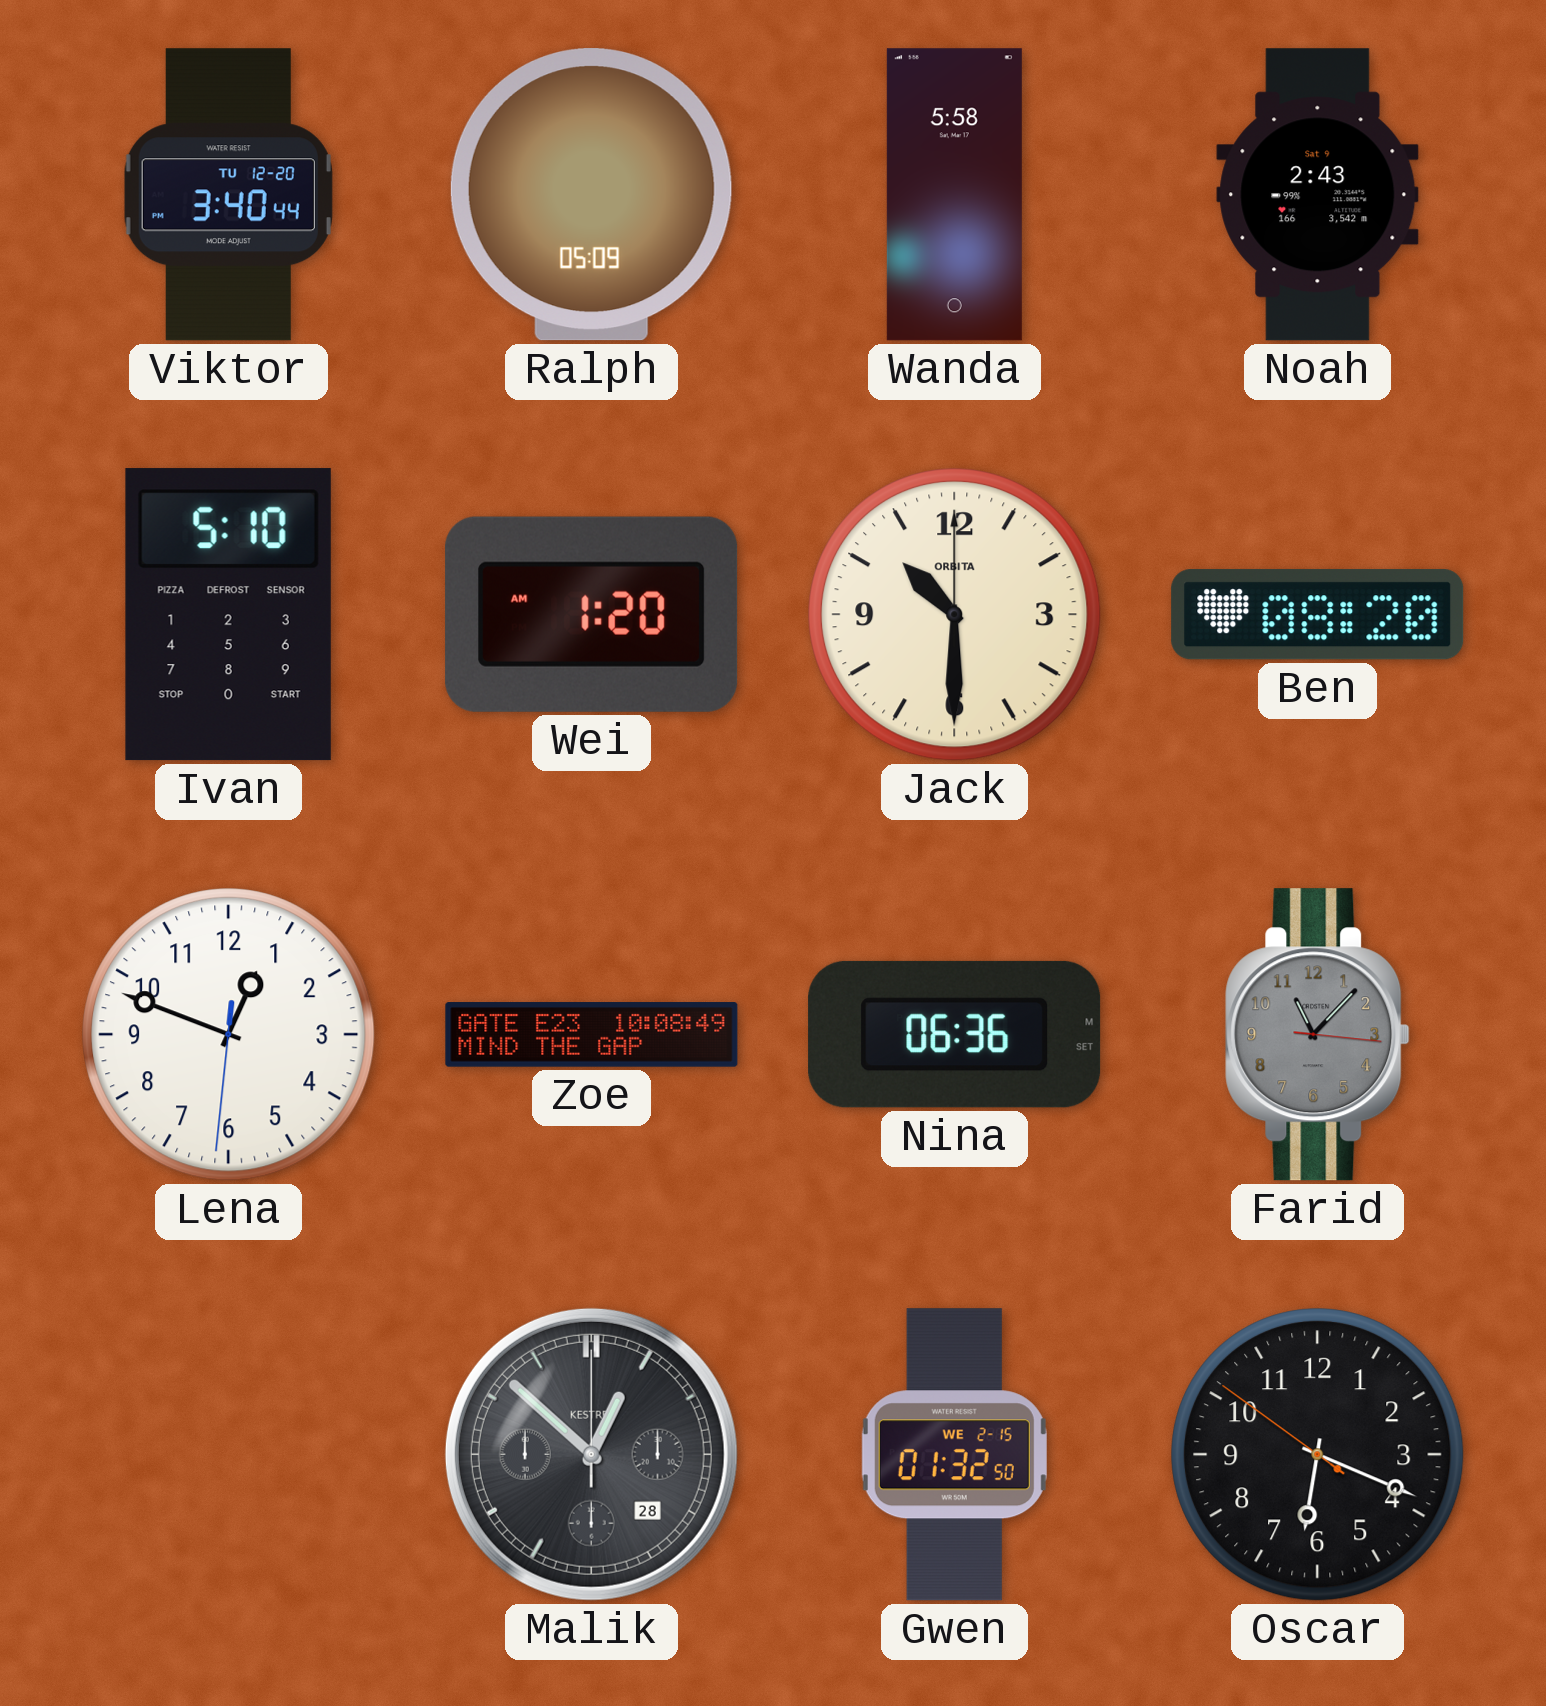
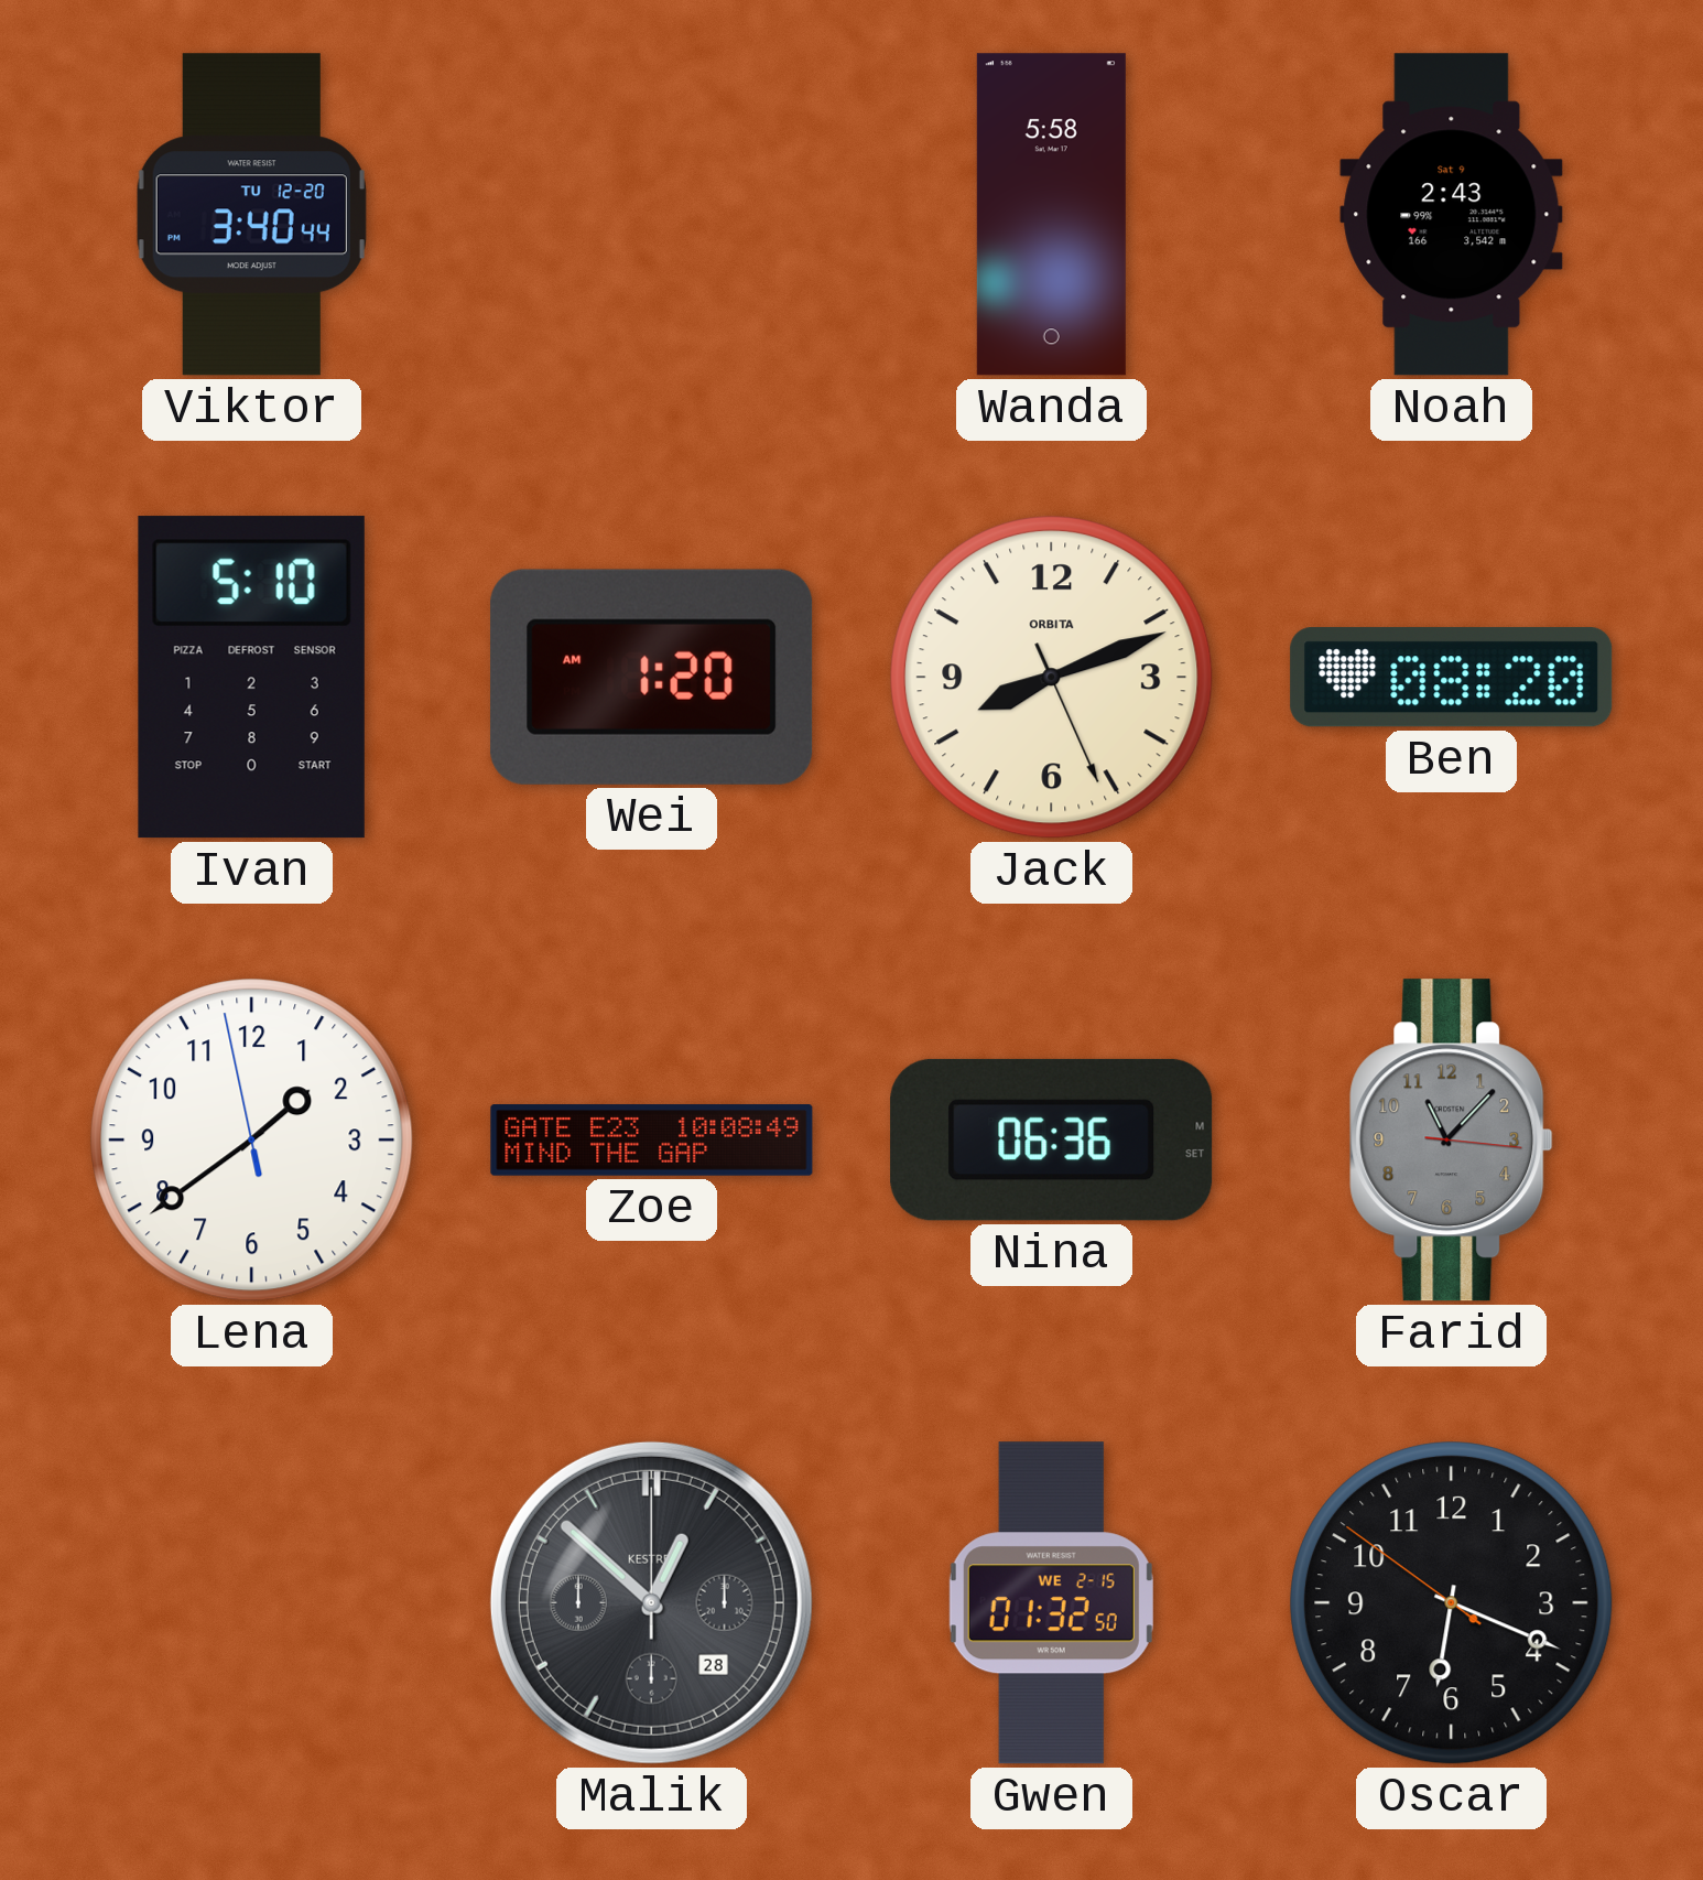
Ralph: 05:09 -> none
Jack: 10:30 -> 8:11
Lena: 12:48 -> 1:38
